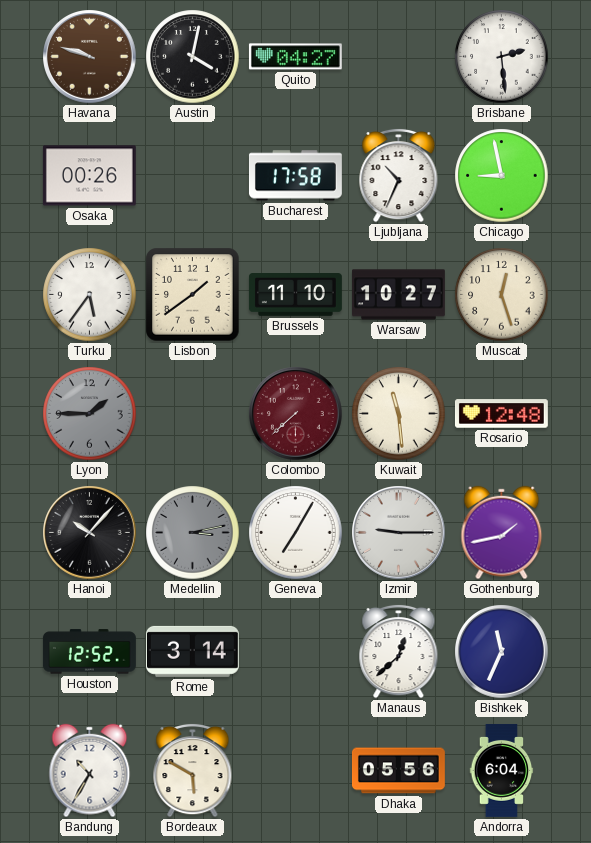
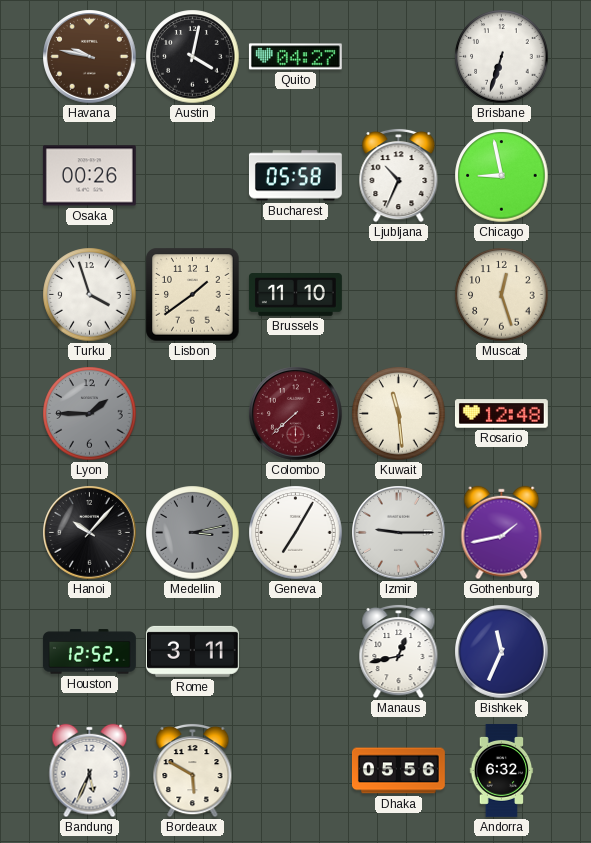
Havana: 9:48 -> 9:47
Brisbane: 2:29 -> 6:33
Bucharest: 17:58 -> 05:58
Turku: 5:36 -> 3:57
Warsaw: 10:27 -> none
Rome: 3:14 -> 3:11
Manaus: 12:38 -> 12:43
Bandung: 10:35 -> 5:34
Andorra: 6:04 -> 6:32
